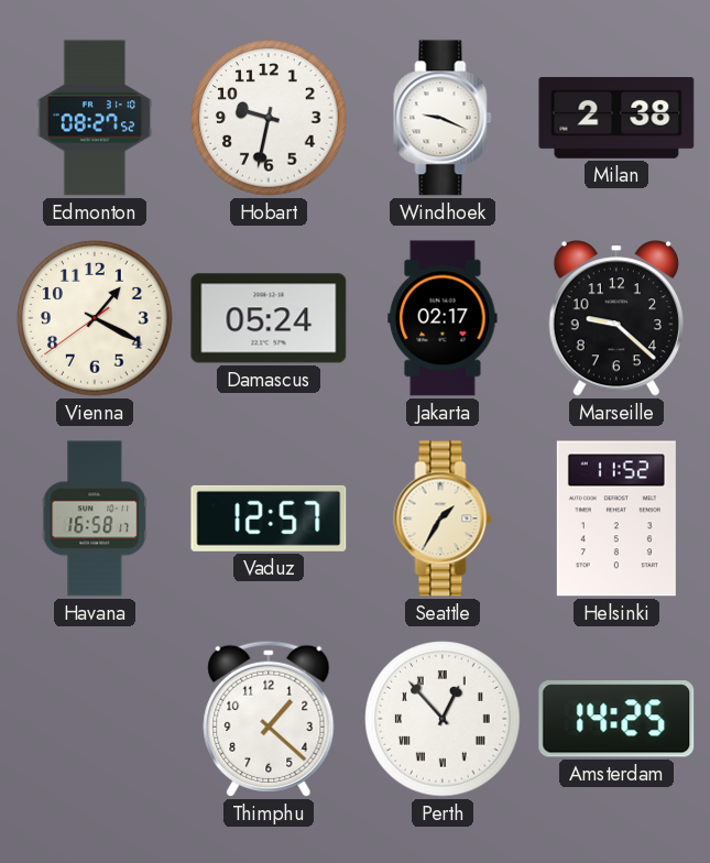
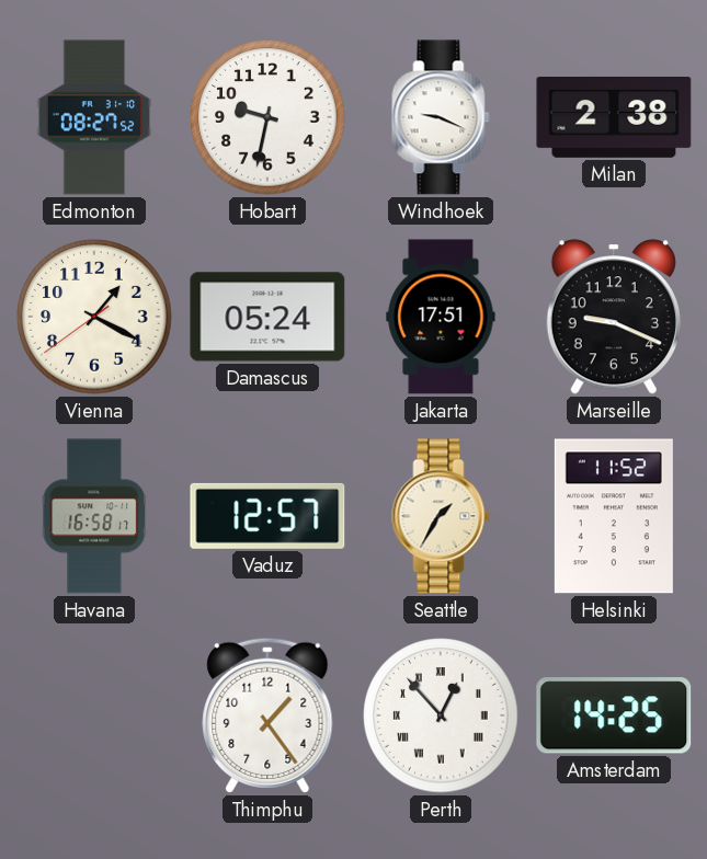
Jakarta: 02:17 -> 17:51
Marseille: 9:22 -> 9:19
Thimphu: 1:22 -> 1:24
